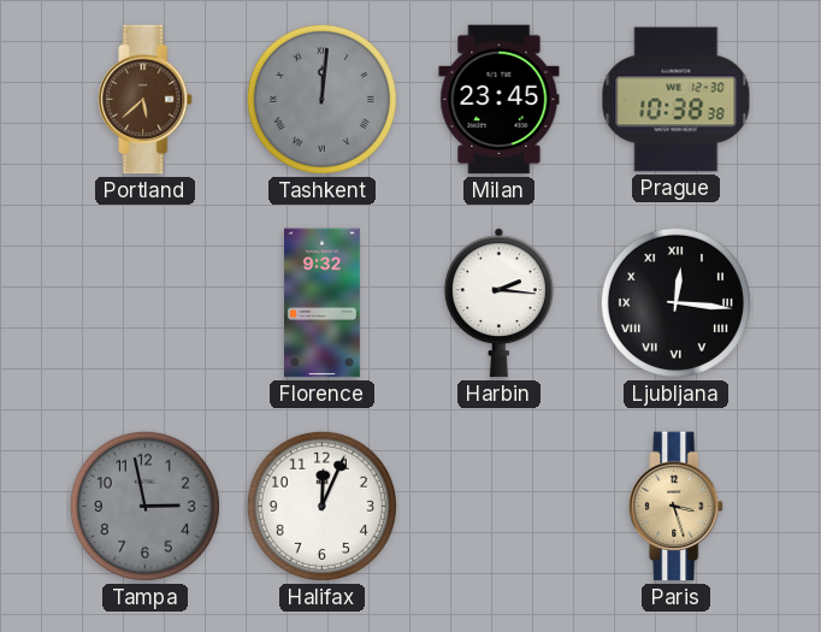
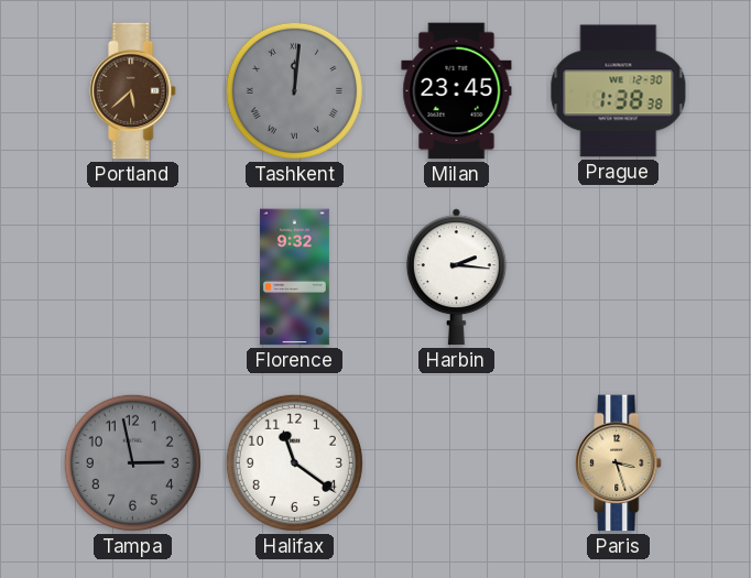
Prague: 10:38 -> 1:38
Ljubljana: 12:16 -> none
Halifax: 12:04 -> 11:21
